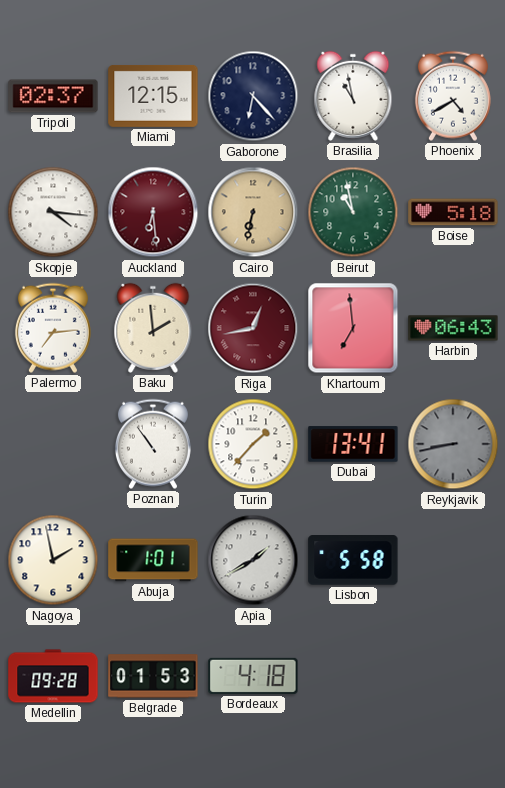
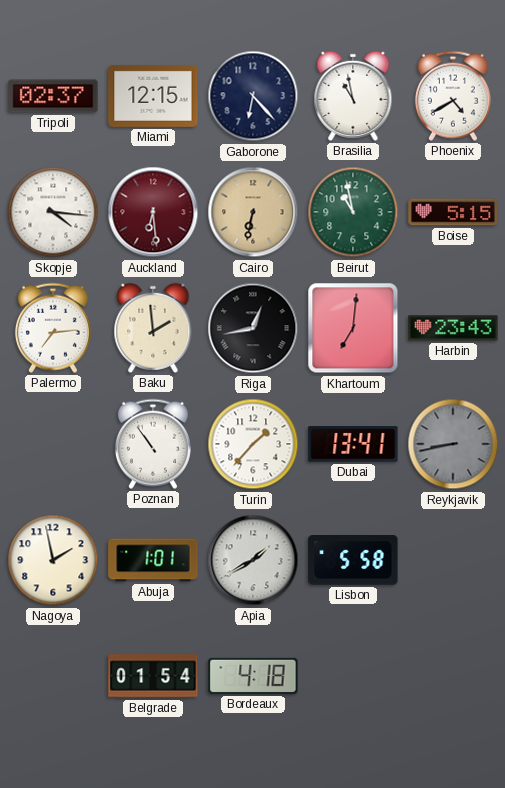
Boise: 5:18 -> 5:15
Riga dial: burgundy -> black
Khartoum: 6:59 -> 7:01
Harbin: 06:43 -> 23:43
Medellin: 09:28 -> none
Belgrade: 01:53 -> 01:54
